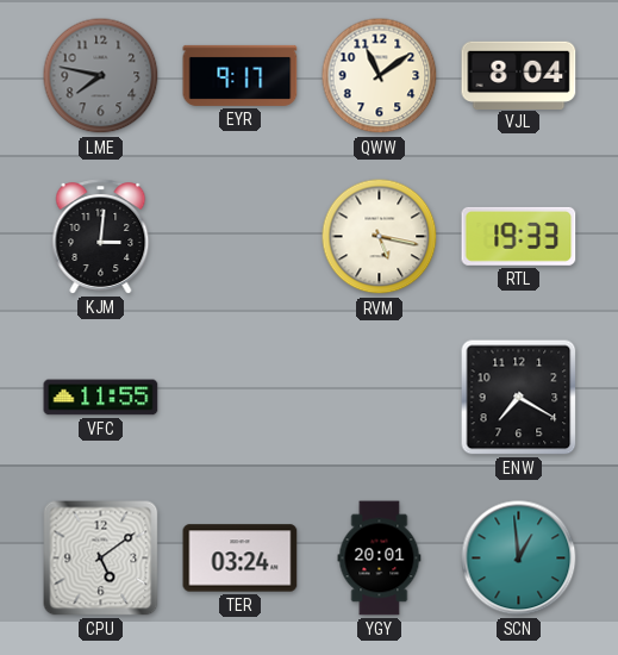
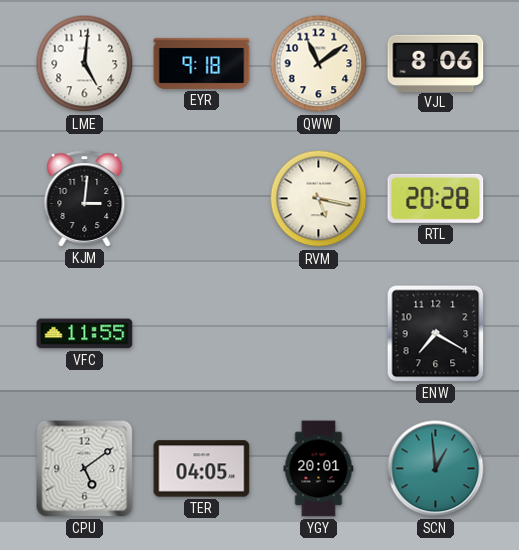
LME: 7:47 -> 5:01
LME dial: grey -> white
EYR: 9:17 -> 9:18
VJL: 8:04 -> 8:06
RTL: 19:33 -> 20:28
TER: 03:24 -> 04:05
